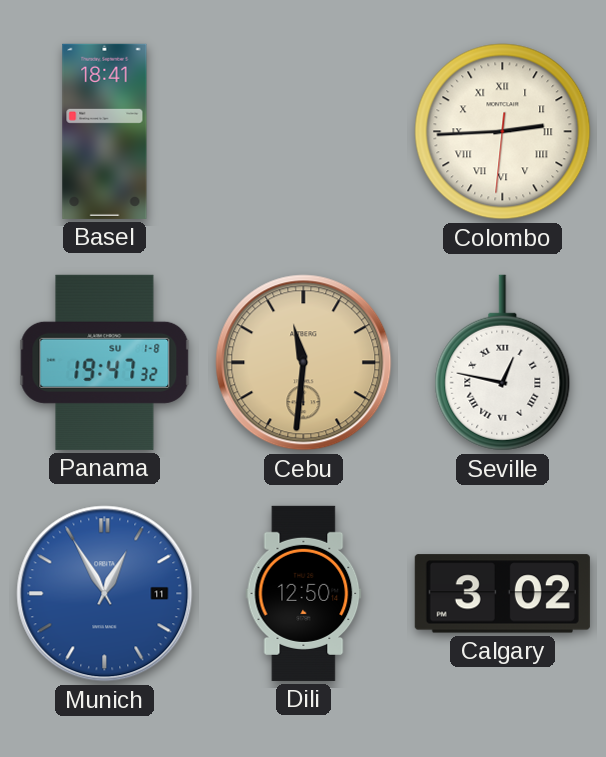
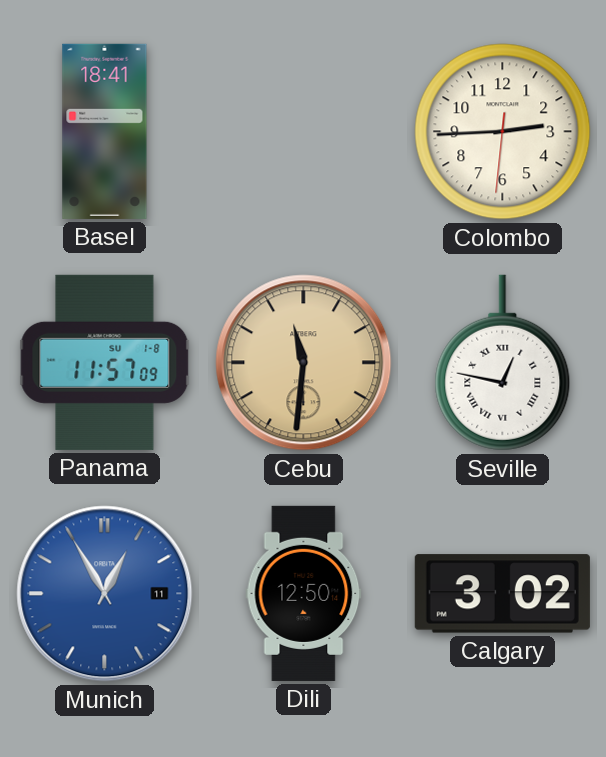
Colombo numerals: Roman -> Arabic
Panama: 19:47 -> 11:57
